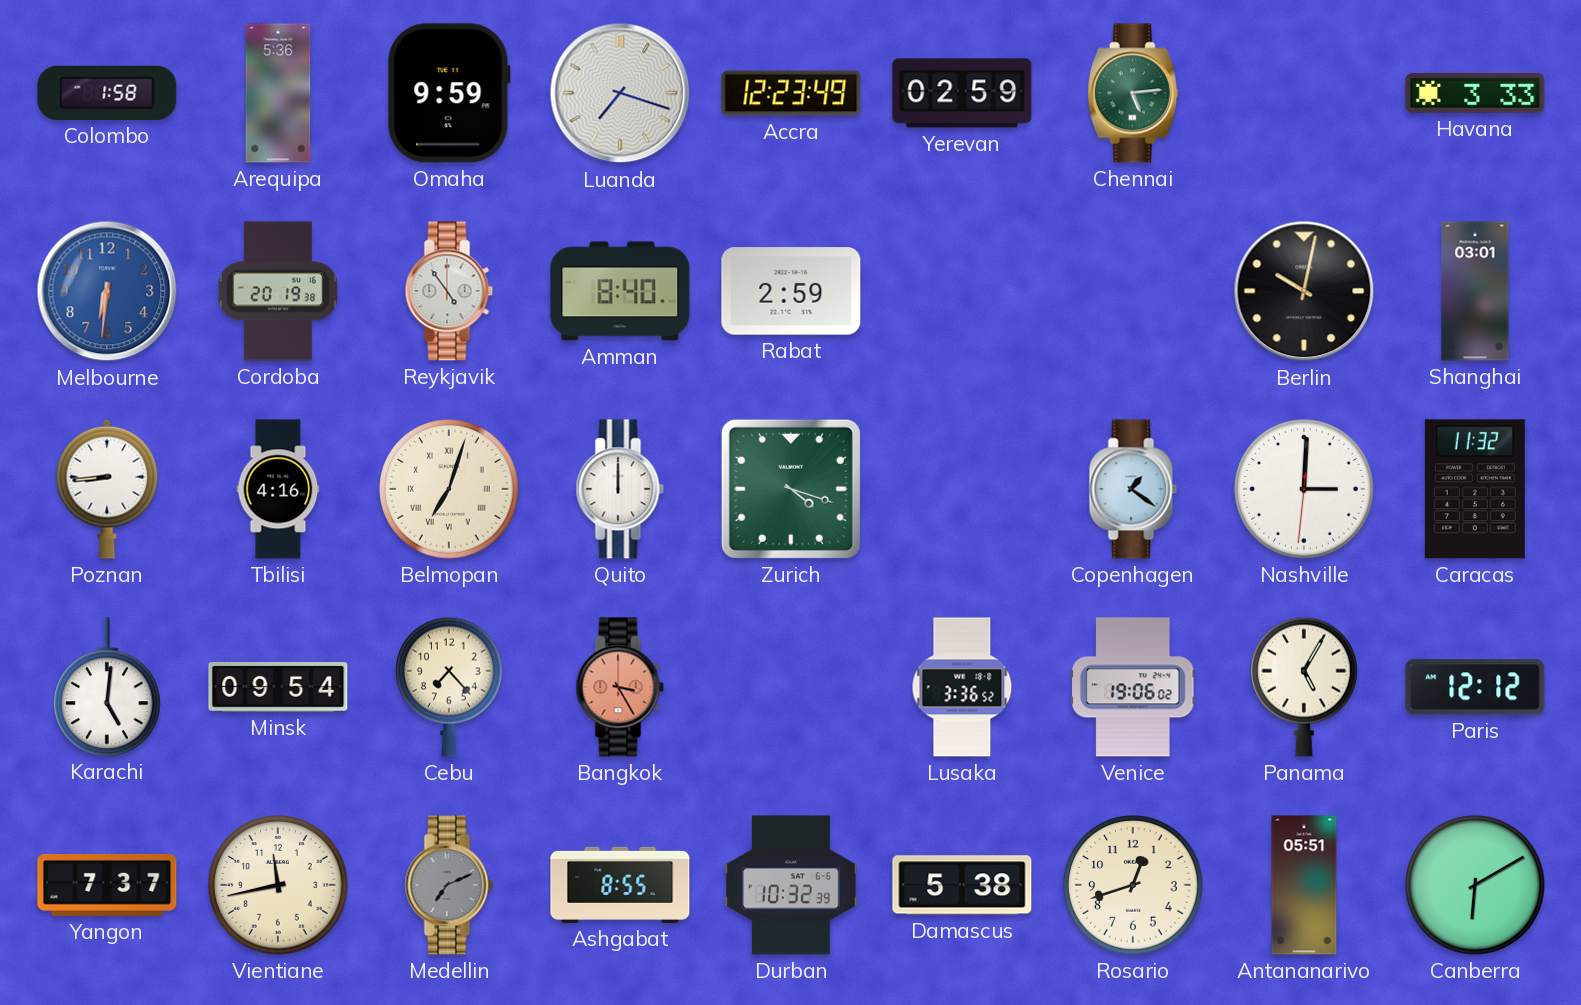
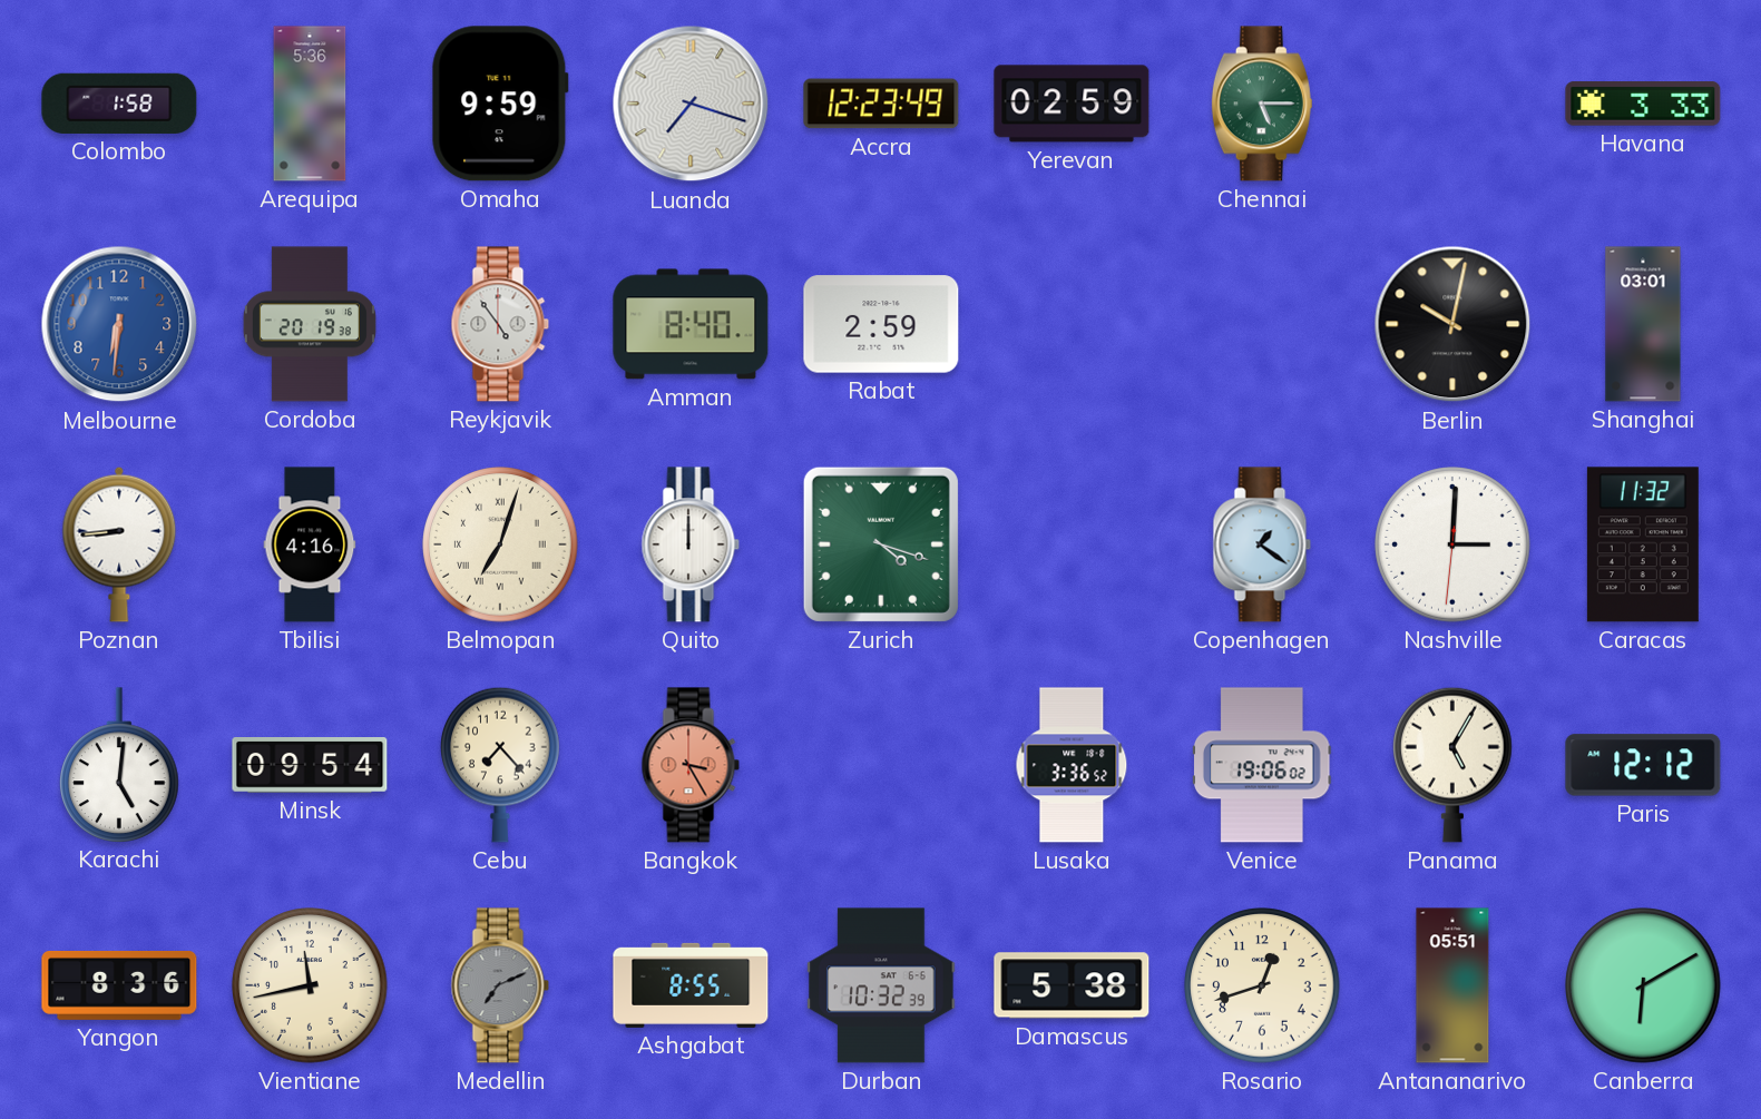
Chennai: 5:14 -> 5:15
Yangon: 7:37 -> 8:36
